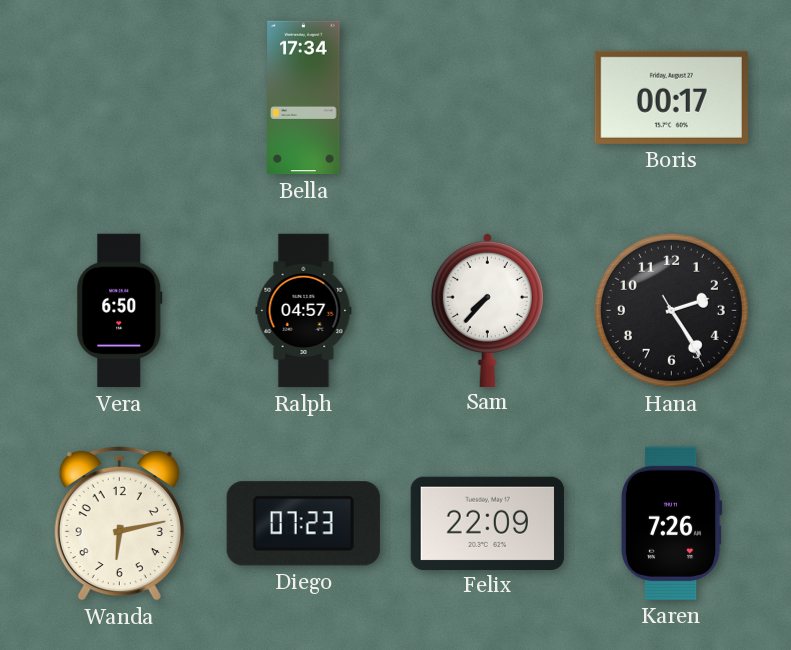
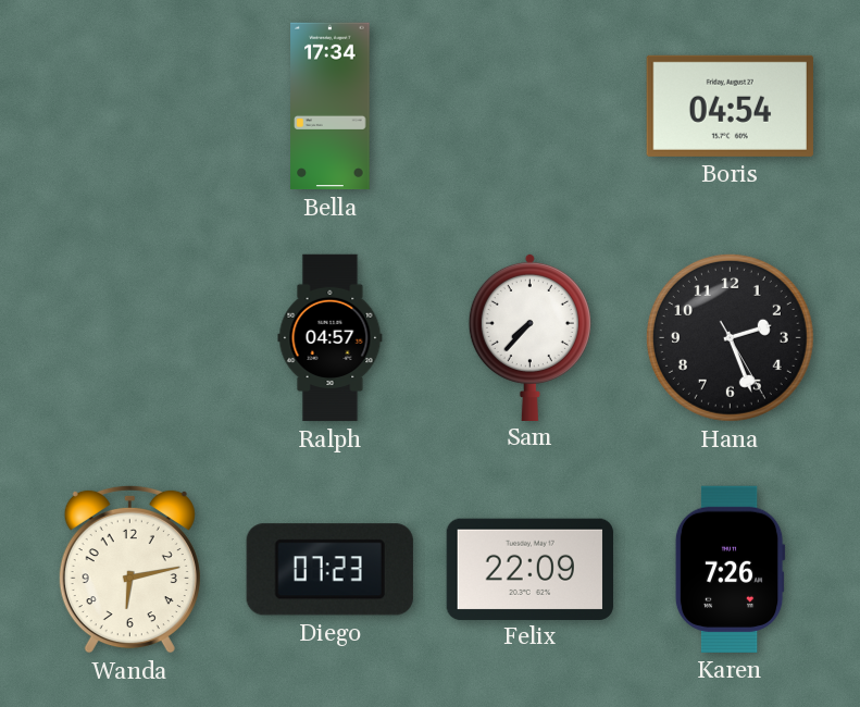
Boris: 00:17 -> 04:54
Vera: 6:50 -> none
Hana: 2:24 -> 2:26
